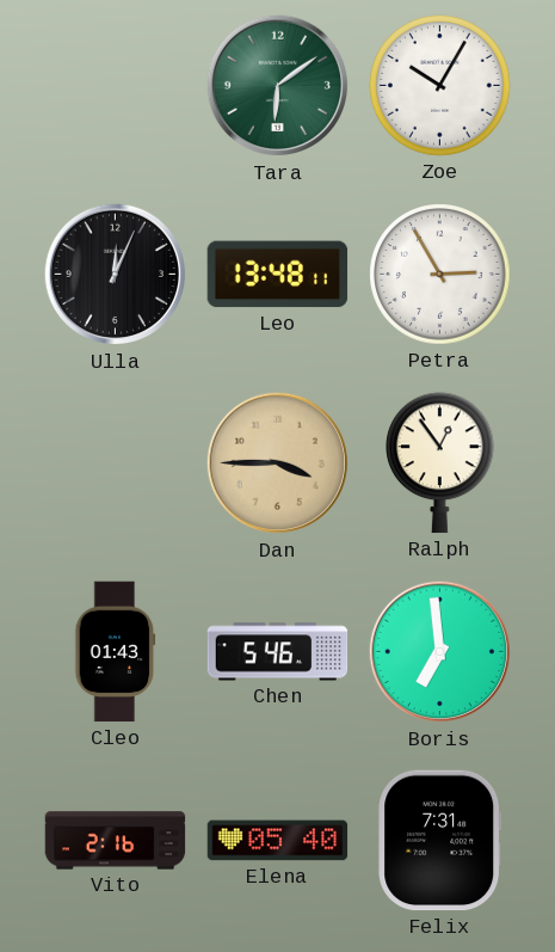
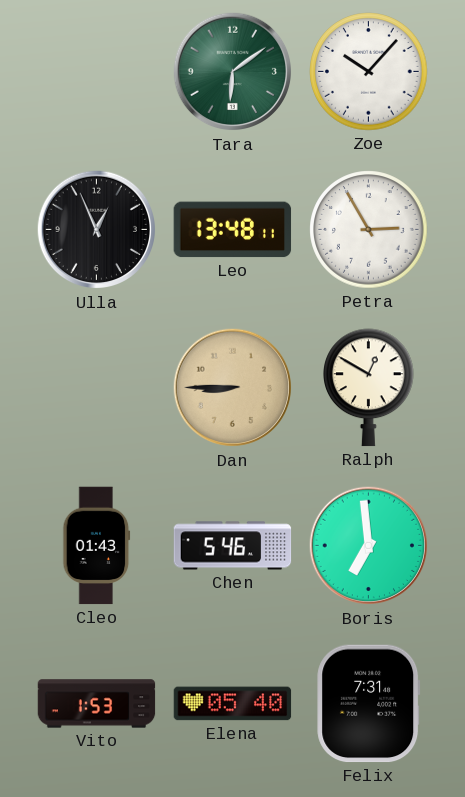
Zoe: 10:05 -> 10:07
Ulla: 12:04 -> 12:56
Dan: 3:45 -> 8:45
Ralph: 12:54 -> 12:50
Vito: 2:16 -> 1:53
